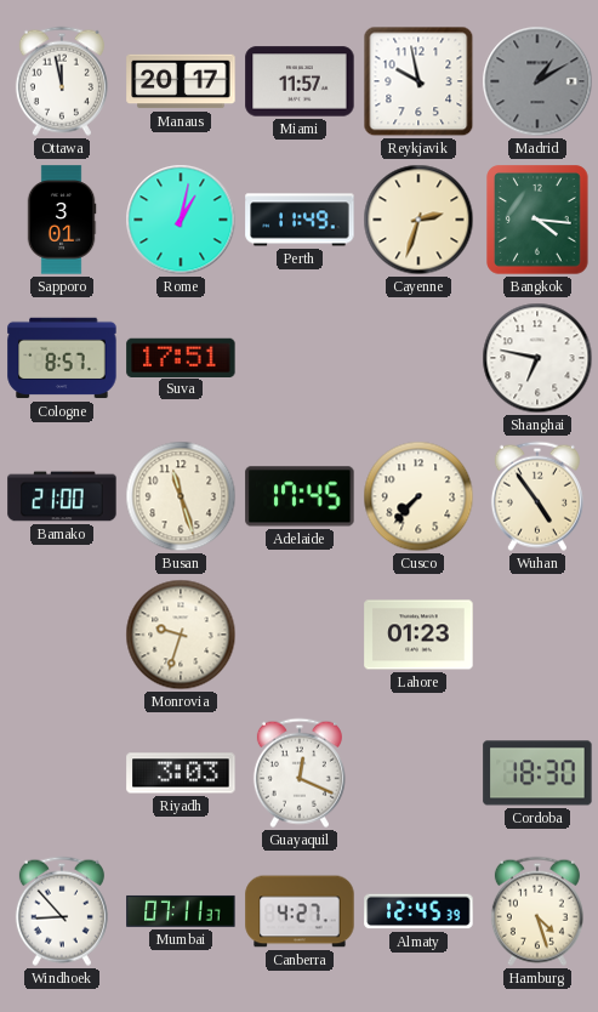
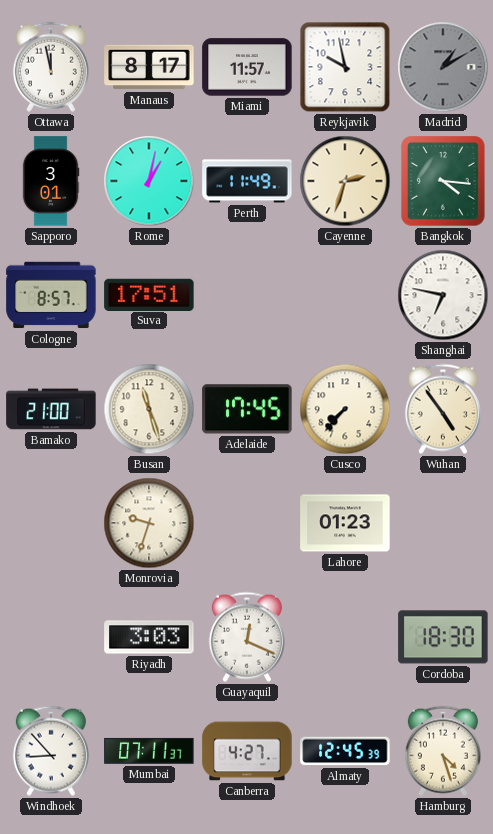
Manaus: 20:17 -> 8:17
